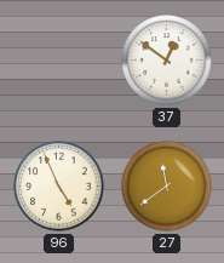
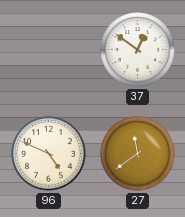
96: 4:56 -> 4:49
